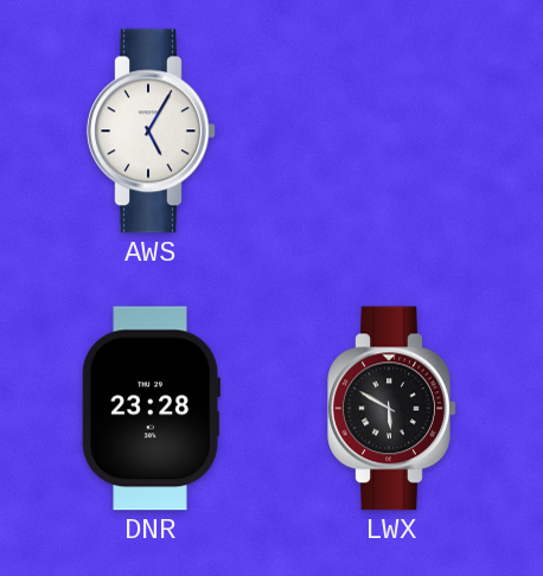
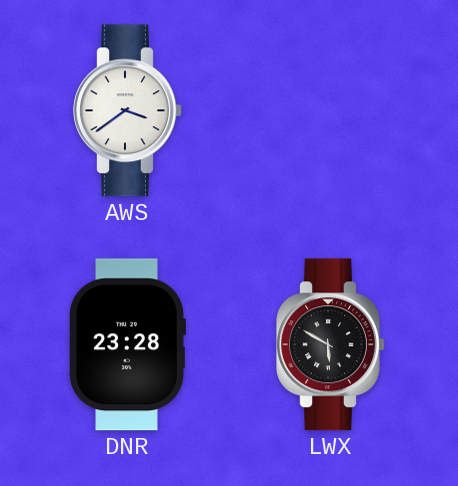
AWS: 5:05 -> 3:39
